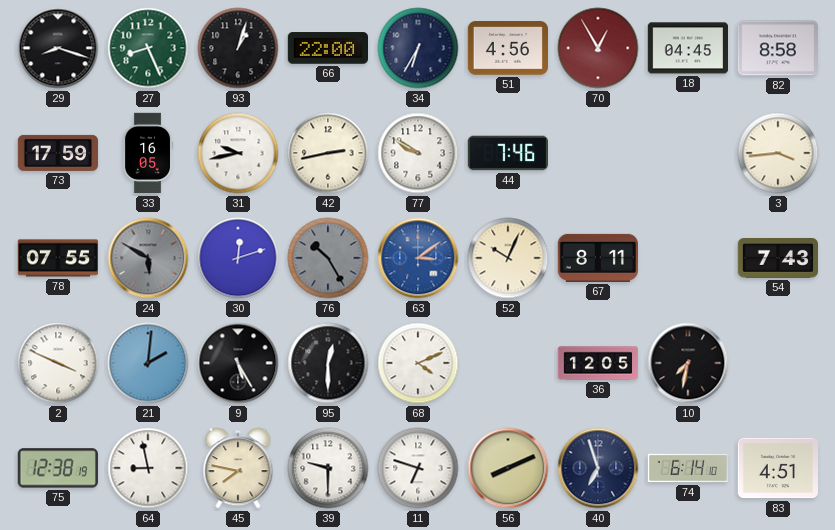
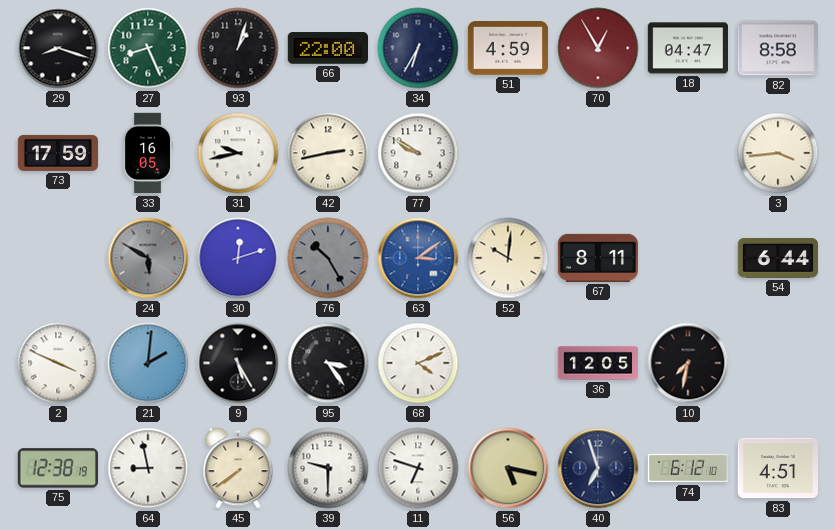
51: 4:56 -> 4:59
18: 04:45 -> 04:47
44: 7:46 -> none
78: 07:55 -> none
52: 10:04 -> 10:01
54: 7:43 -> 6:44
95: 12:30 -> 3:24
45: 7:47 -> 7:39
56: 8:11 -> 5:17
74: 6:14 -> 6:12
